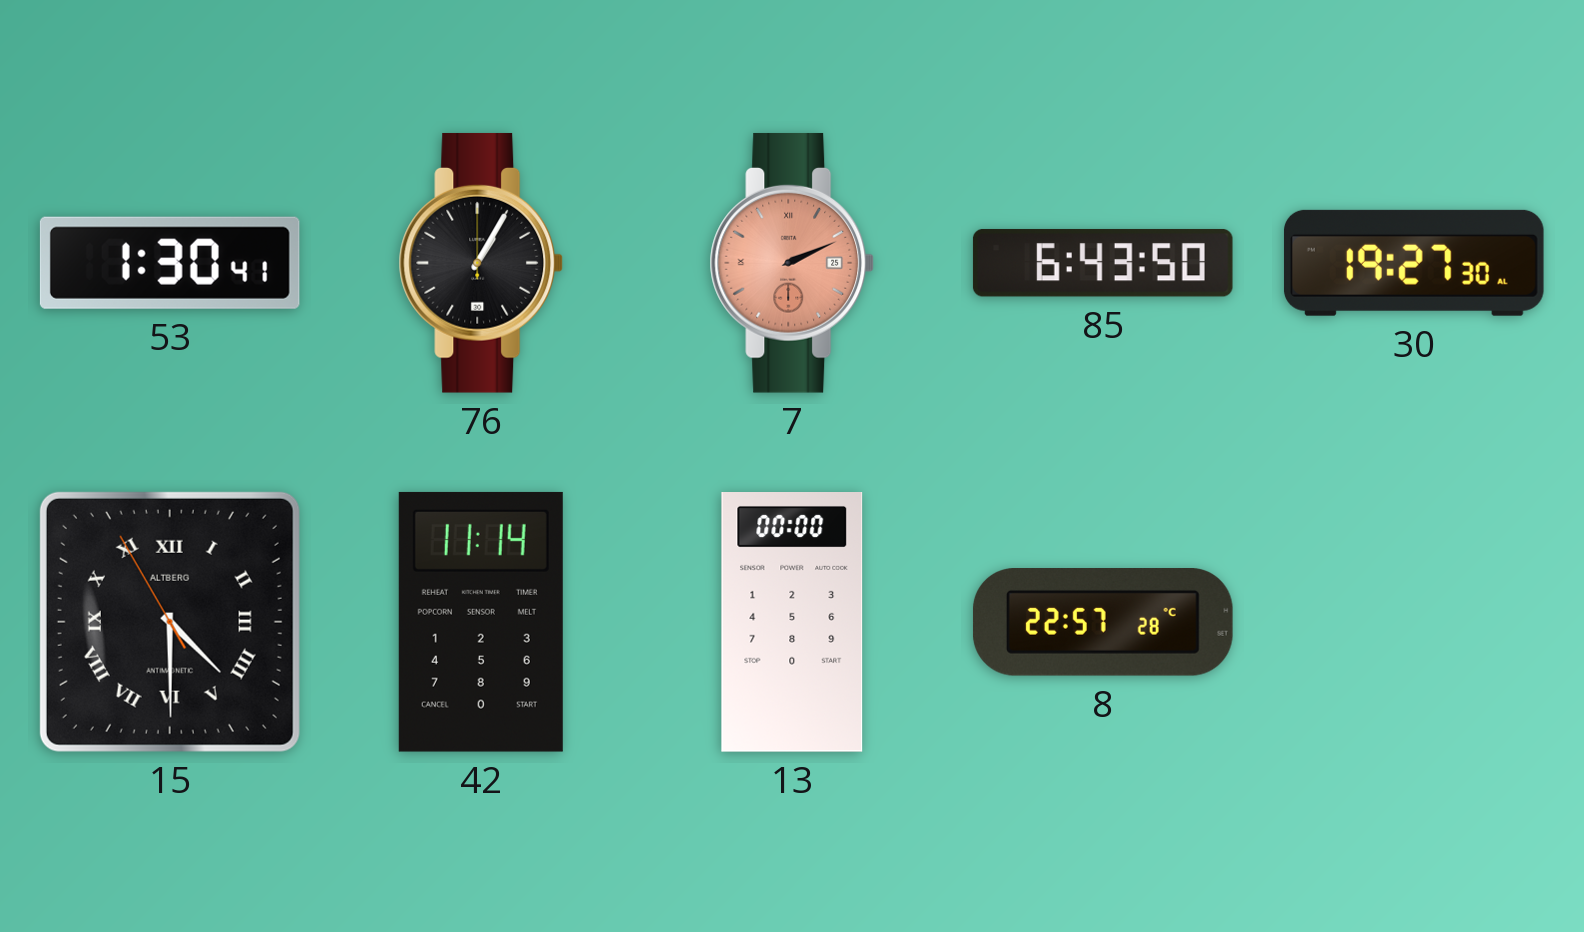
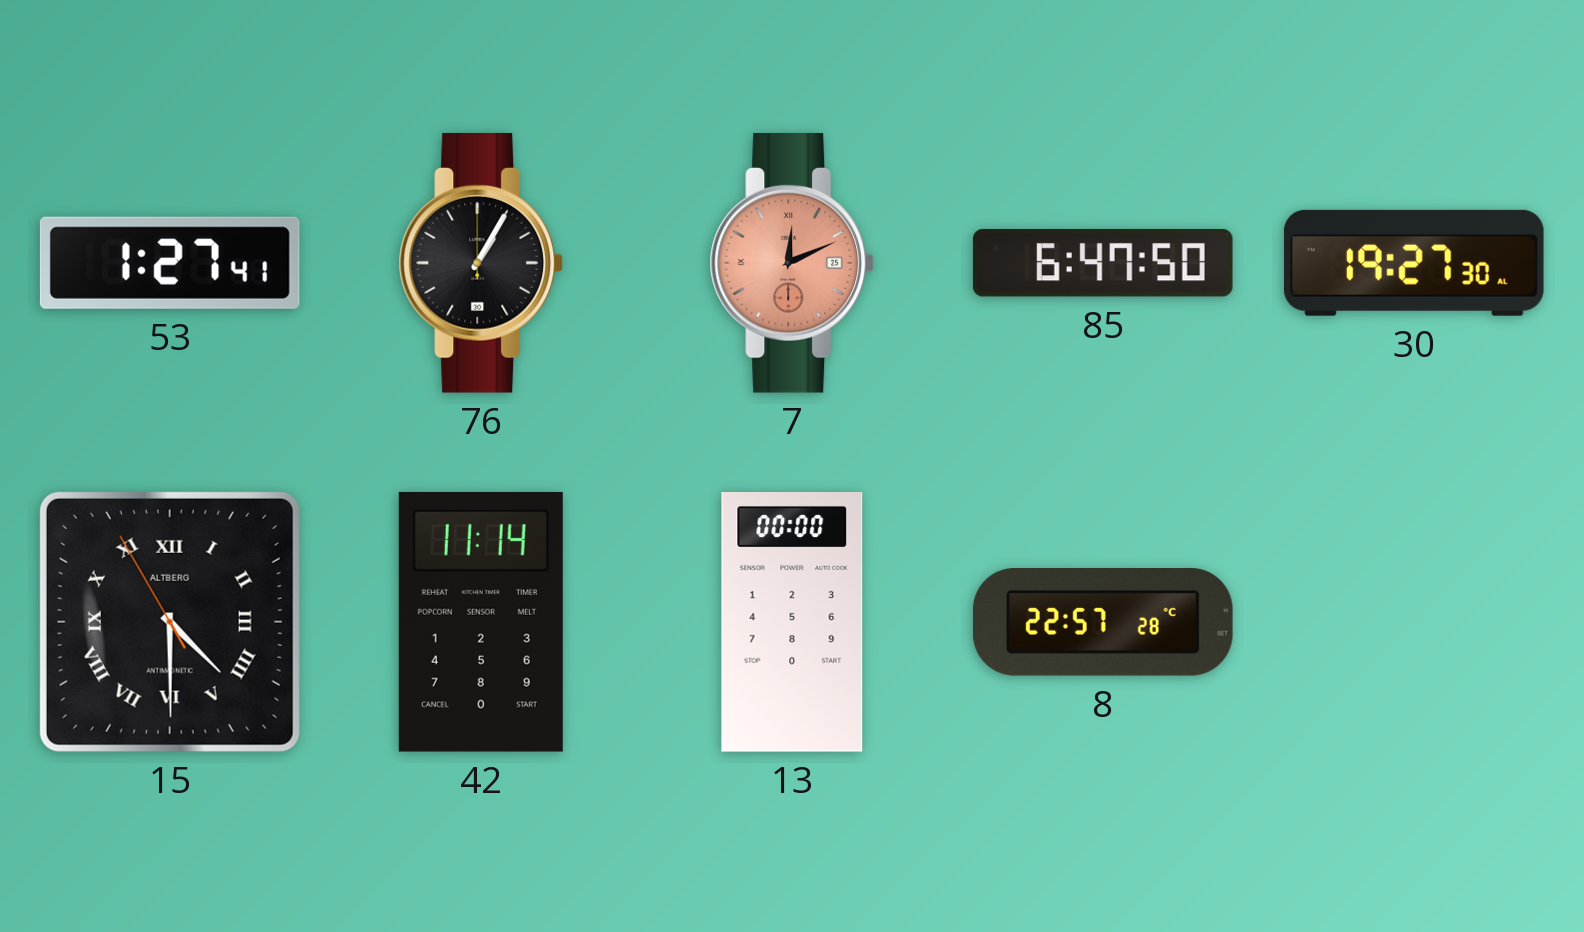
53: 1:30 -> 1:27
7: 2:11 -> 12:11
85: 6:43 -> 6:47
